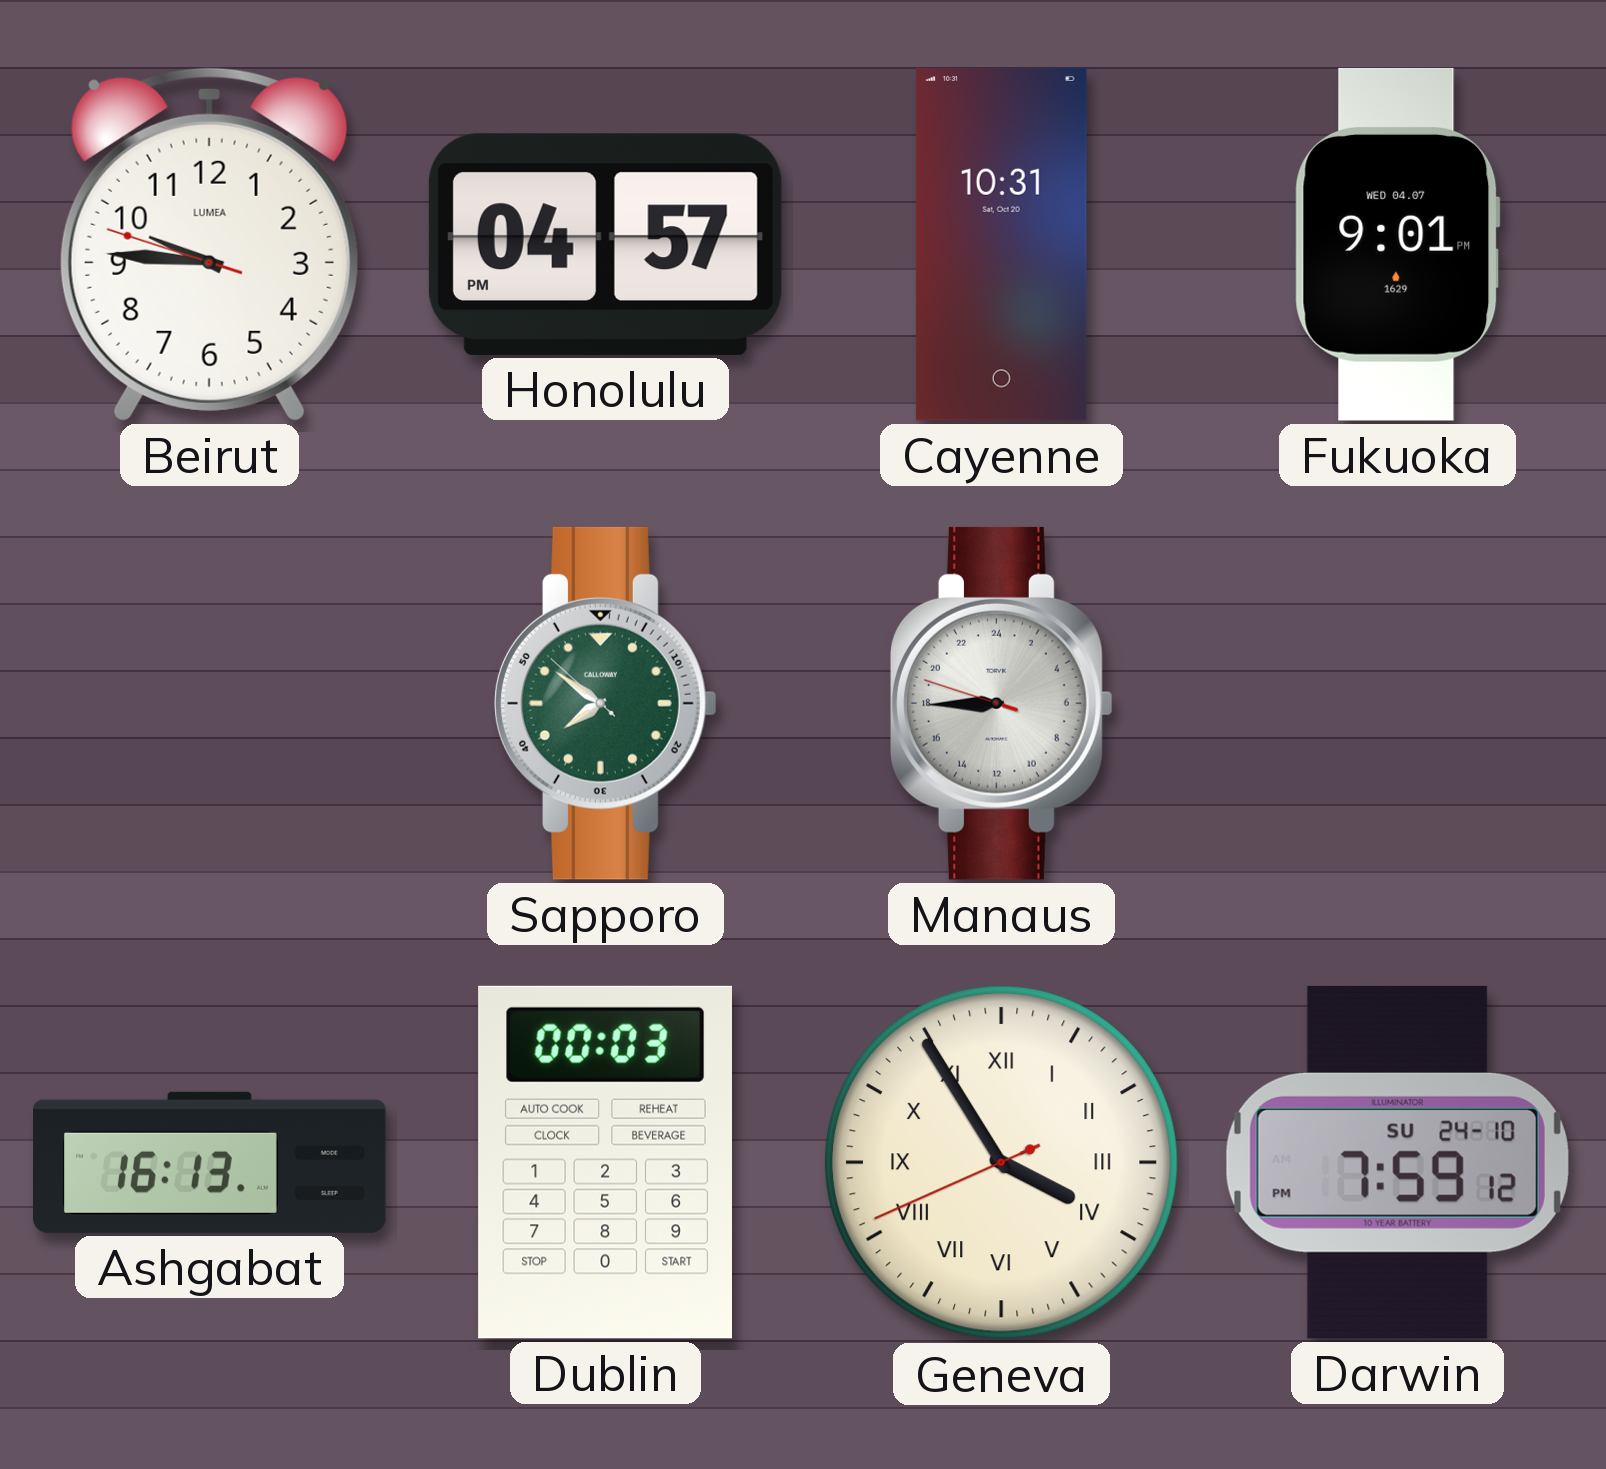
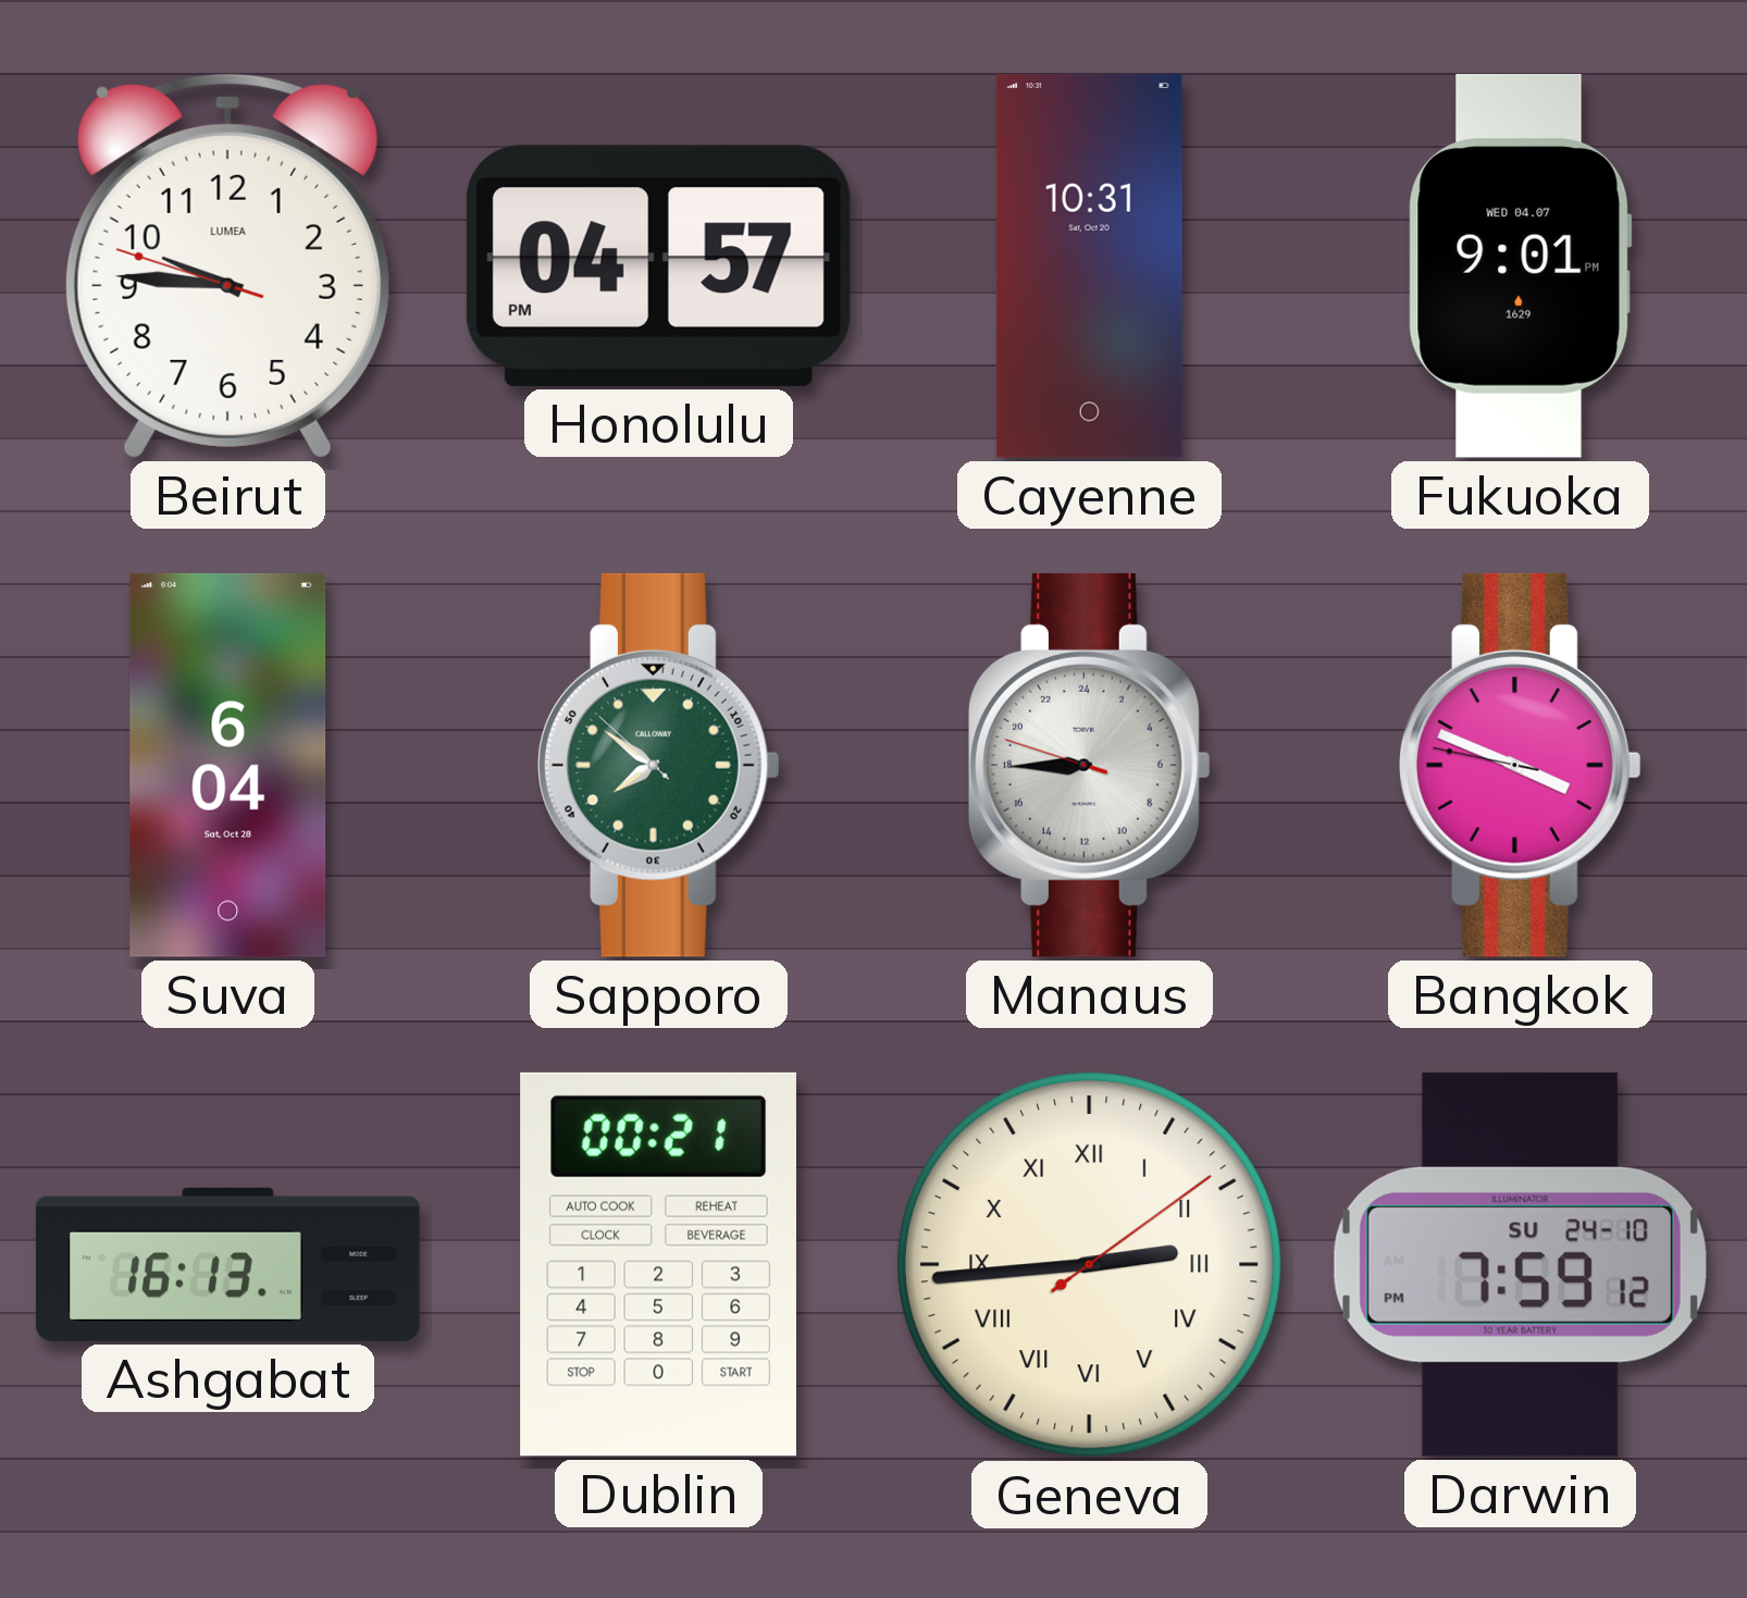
Suva: none -> 6:04
Bangkok: none -> 3:48
Dublin: 00:03 -> 00:21
Geneva: 3:54 -> 2:44
